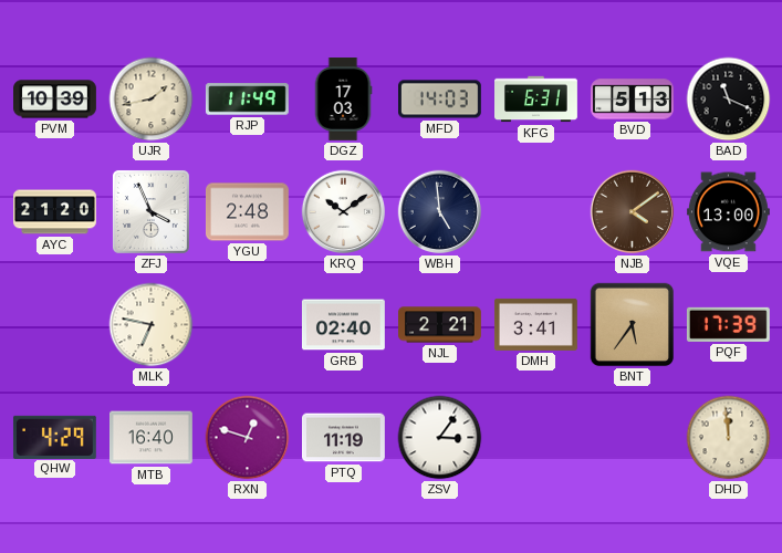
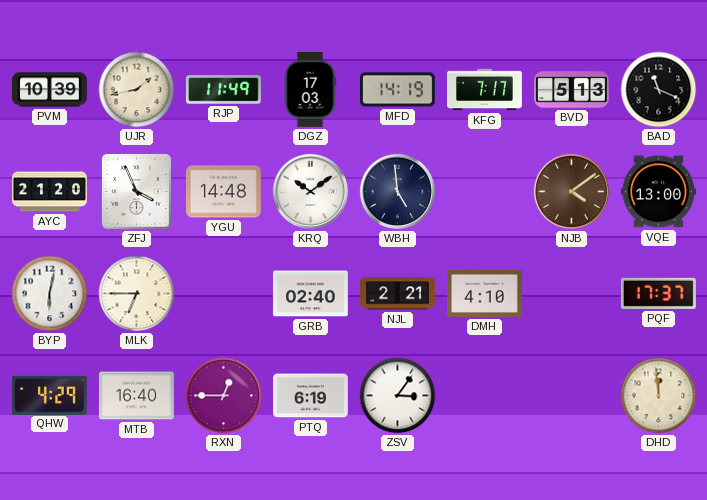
MFD: 14:03 -> 14:19
KFG: 6:31 -> 7:17
YGU: 2:48 -> 14:48
BYP: none -> 6:02
MLK: 6:47 -> 6:45
DMH: 3:41 -> 4:10
BNT: 5:36 -> none
PQF: 17:39 -> 17:37
RXN: 12:48 -> 12:45
PTQ: 11:19 -> 6:19
